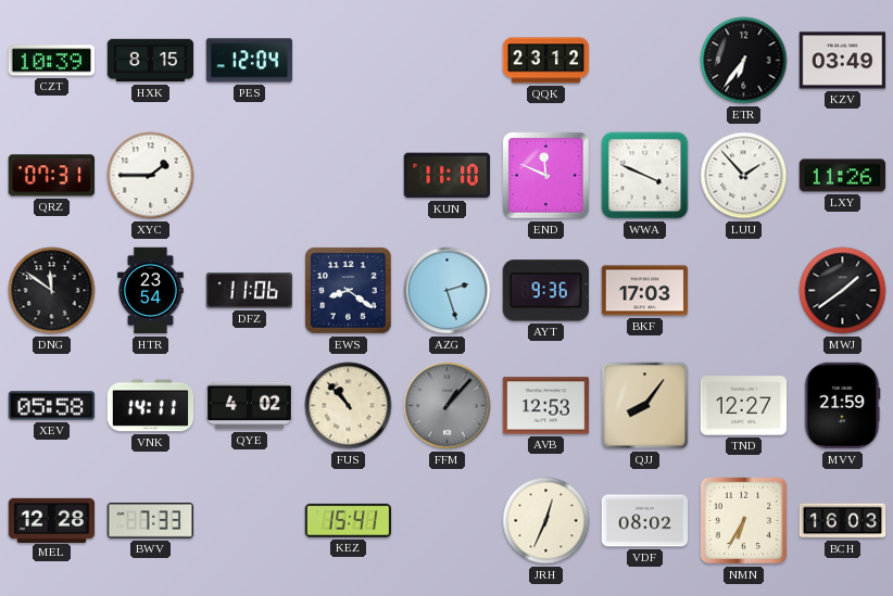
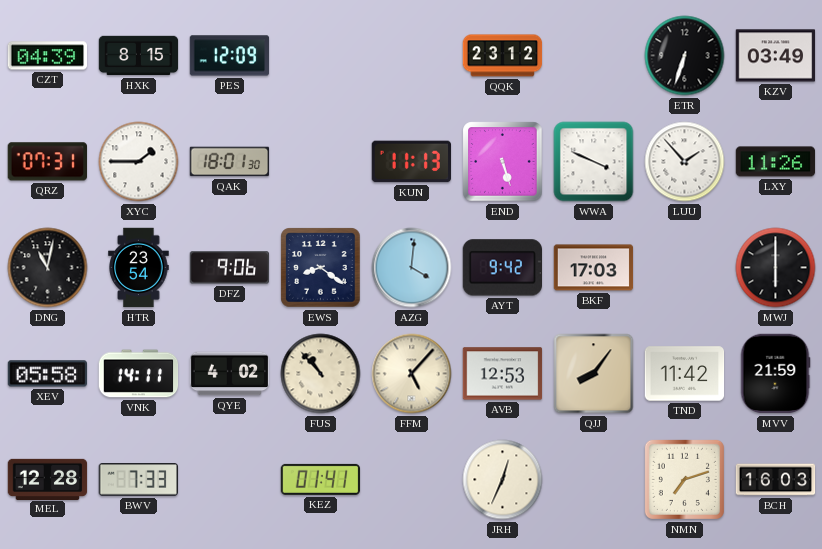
CZT: 10:39 -> 04:39
PES: 12:04 -> 12:09
ETR: 6:36 -> 6:33
QAK: none -> 18:01
KUN: 11:10 -> 11:13
END: 11:49 -> 5:27
DNG: 11:51 -> 11:02
DFZ: 11:06 -> 9:06
AZG: 2:27 -> 4:01
AYT: 9:36 -> 9:42
MWJ: 1:39 -> 6:00
FFM: 1:07 -> 5:07
FFM dial: grey -> cream
TND: 12:27 -> 11:42
KEZ: 15:41 -> 01:41
VDF: 08:02 -> none
NMN: 6:35 -> 7:12
